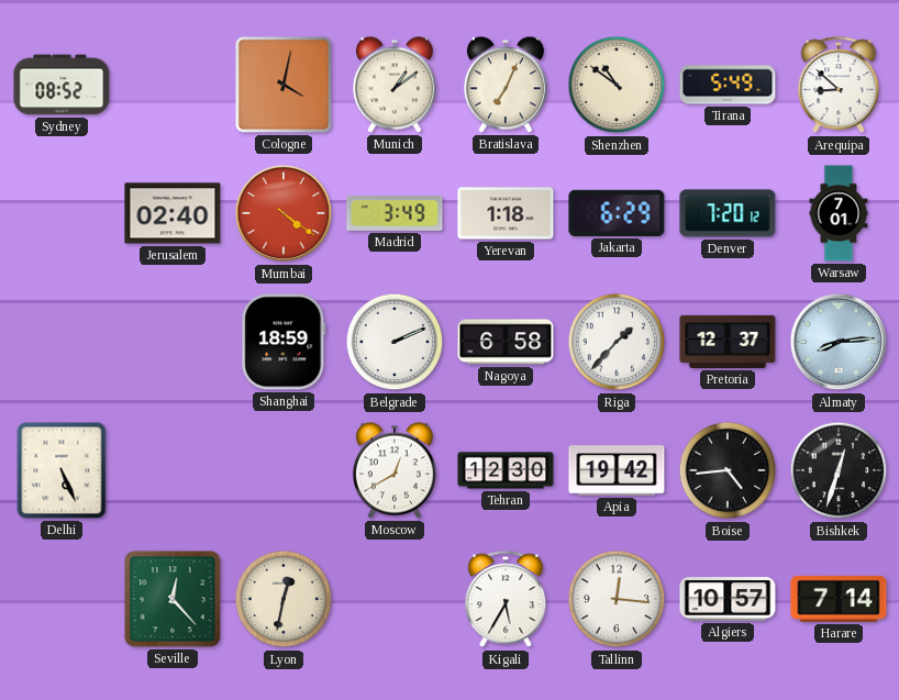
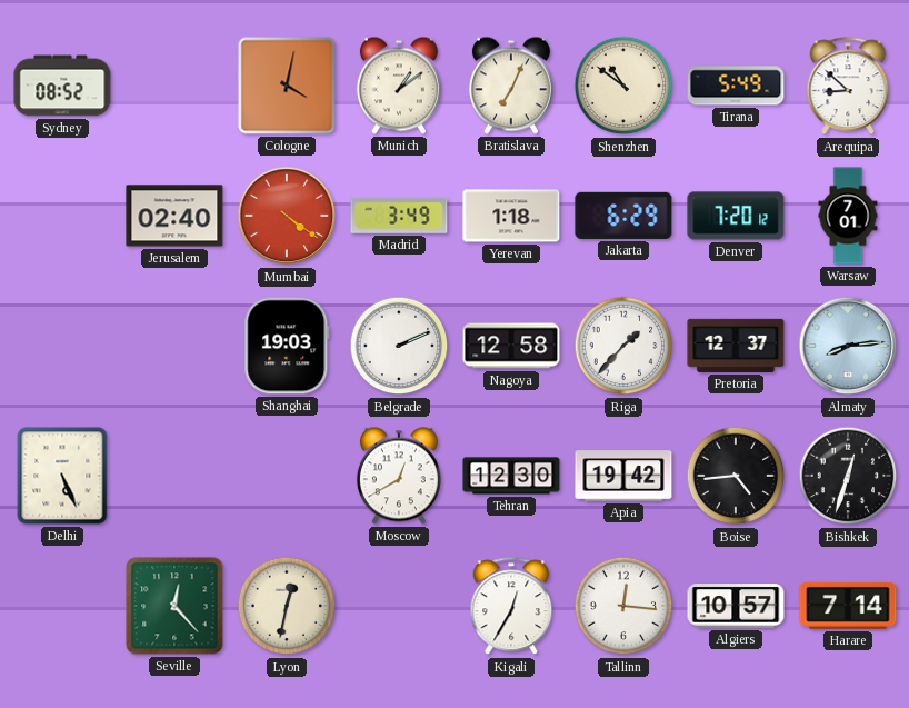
Shanghai: 18:59 -> 19:03
Nagoya: 6:58 -> 12:58
Kigali: 5:35 -> 12:35
